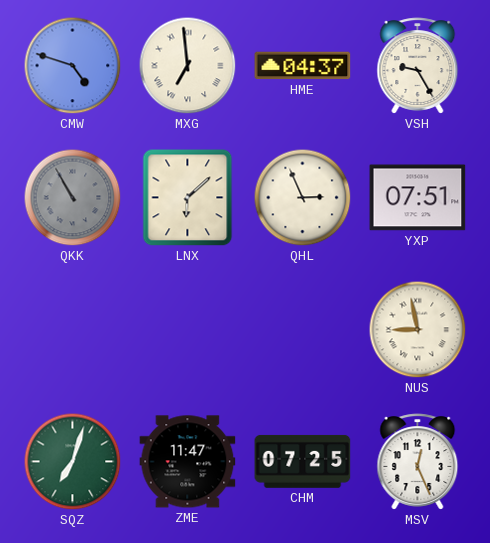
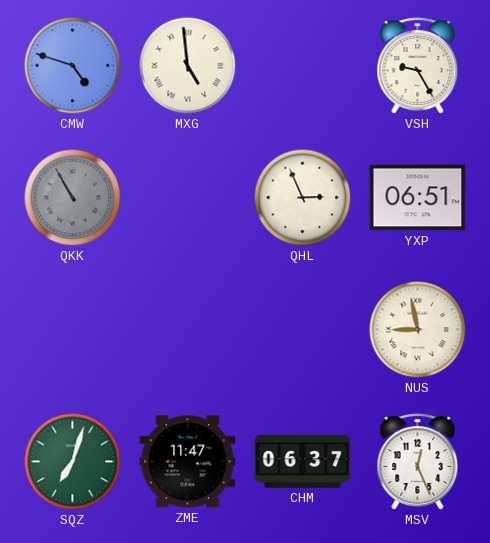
MXG: 6:59 -> 4:59
HME: 04:37 -> none
LNX: 6:08 -> none
YXP: 07:51 -> 06:51
CHM: 07:25 -> 06:37
